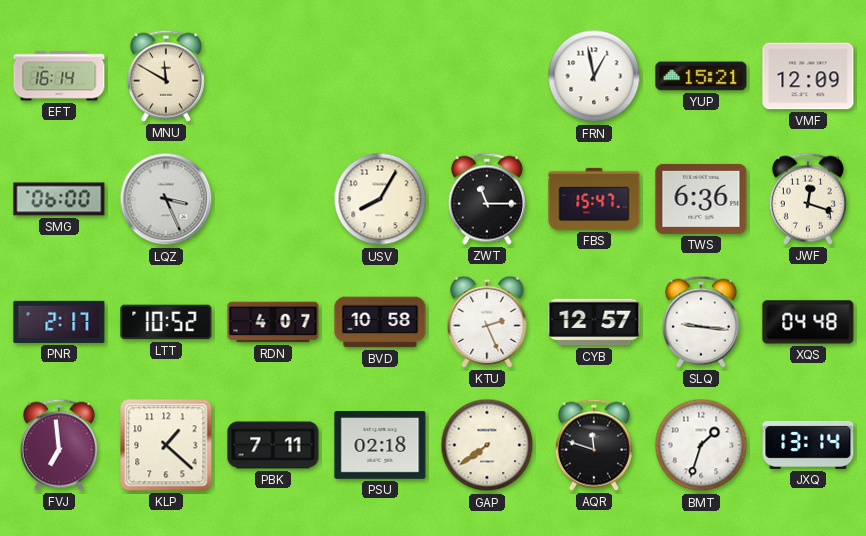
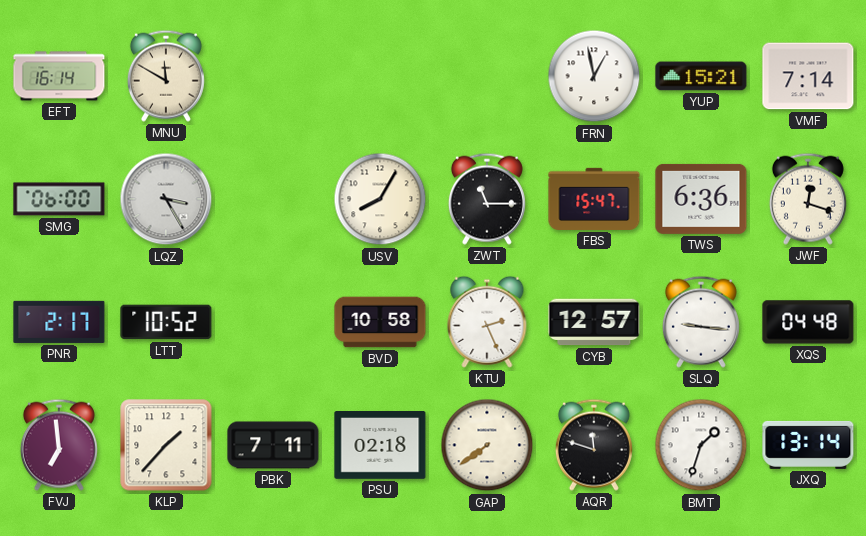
VMF: 12:09 -> 7:14
LQZ: 3:26 -> 3:25
RDN: 4:07 -> none
KLP: 1:22 -> 1:37
